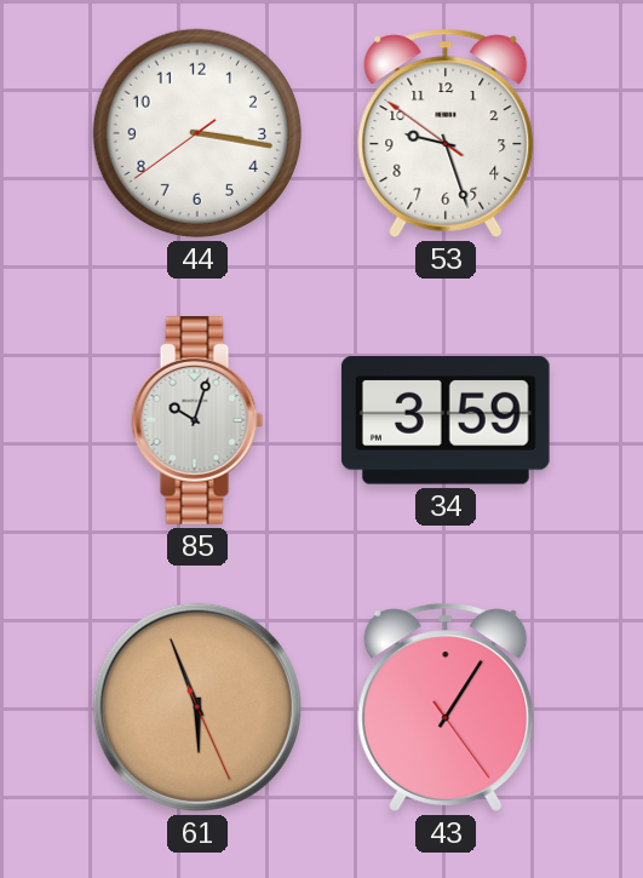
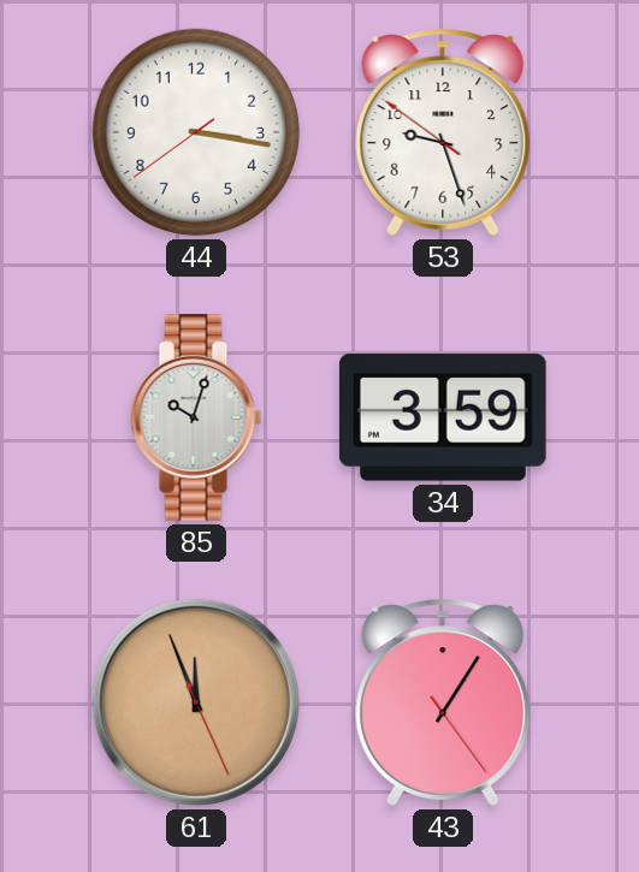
61: 5:56 -> 11:56
